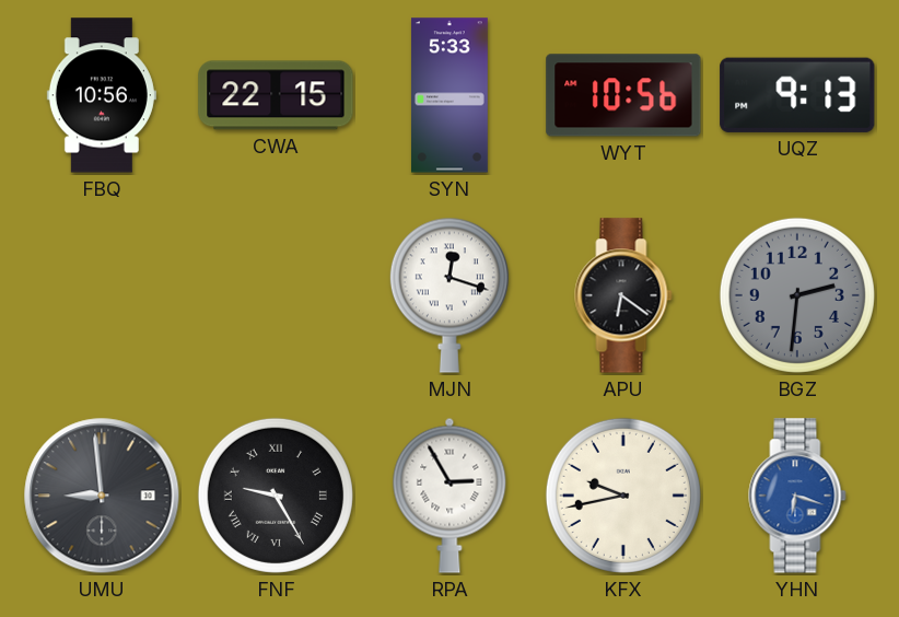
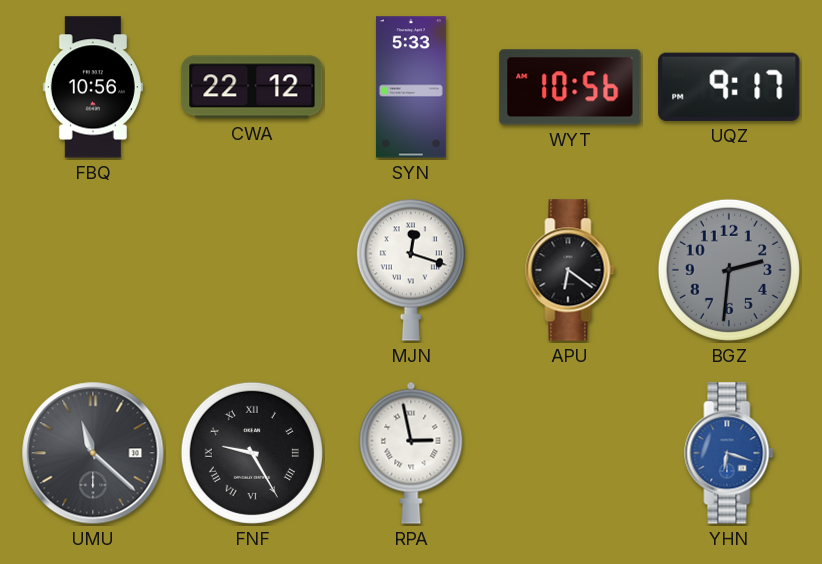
CWA: 22:15 -> 22:12
UQZ: 9:13 -> 9:17
UMU: 8:59 -> 11:22
RPA: 2:55 -> 2:58
KFX: 9:43 -> none
